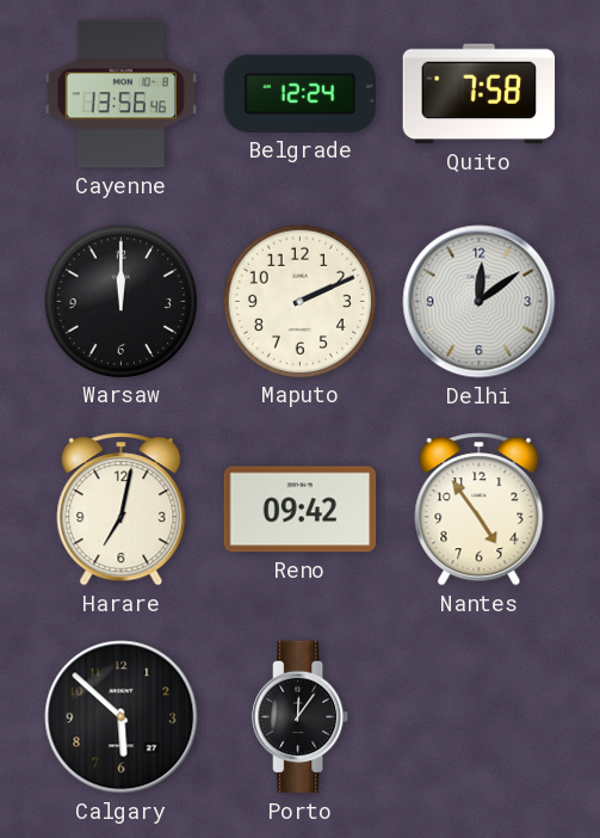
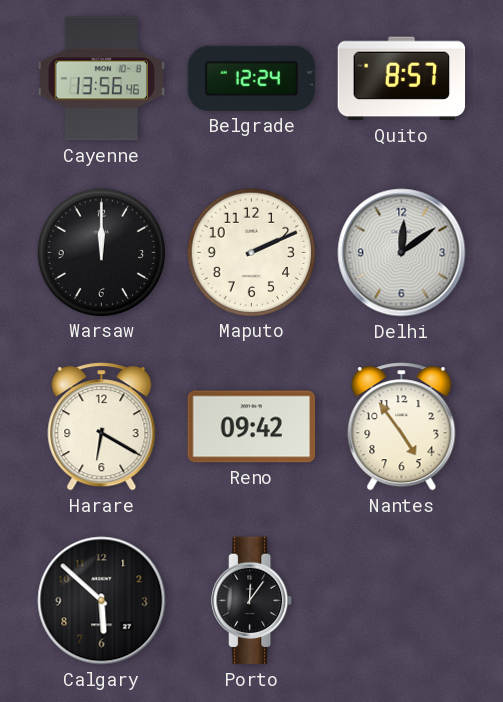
Quito: 7:58 -> 8:57
Harare: 7:02 -> 6:20
